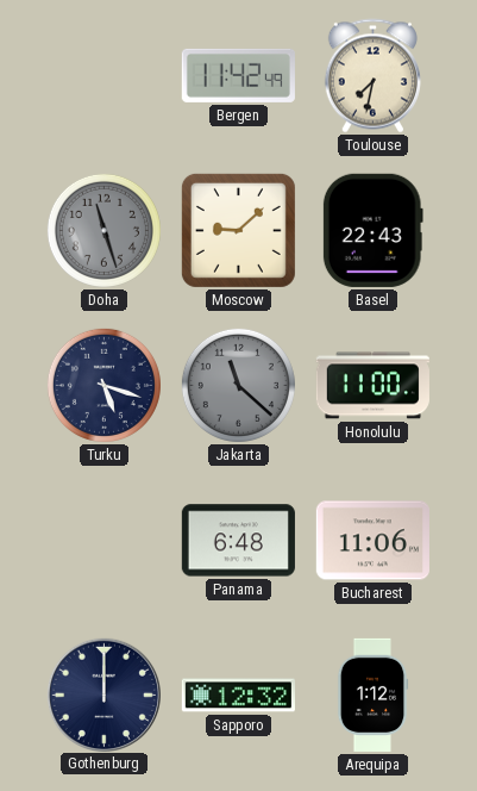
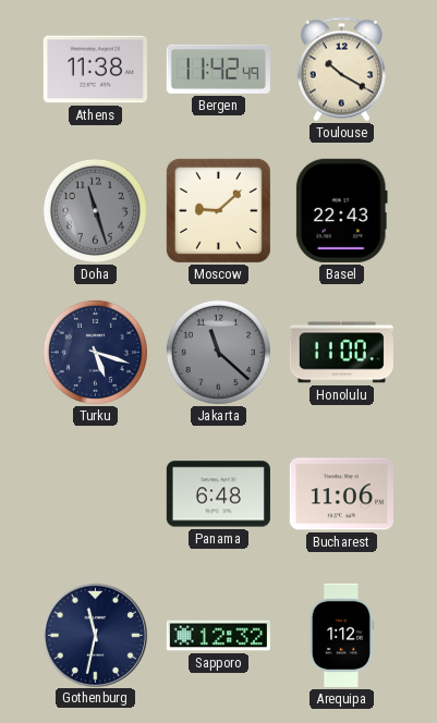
Athens: none -> 11:38
Toulouse: 7:32 -> 10:20
Gothenburg: 12:00 -> 11:32
